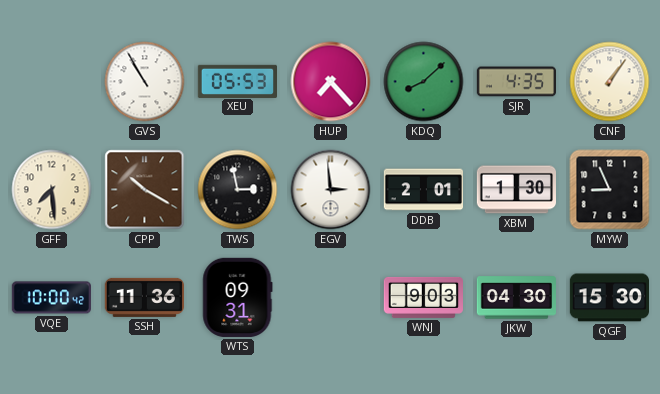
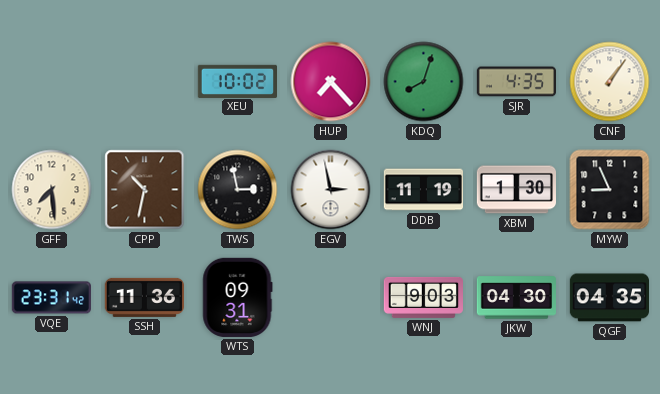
GVS: 10:55 -> none
XEU: 05:53 -> 10:02
KDQ: 8:08 -> 8:03
CPP: 10:20 -> 10:32
EGV: 2:59 -> 2:58
DDB: 2:01 -> 11:19
VQE: 10:00 -> 23:31
QGF: 15:30 -> 04:35
